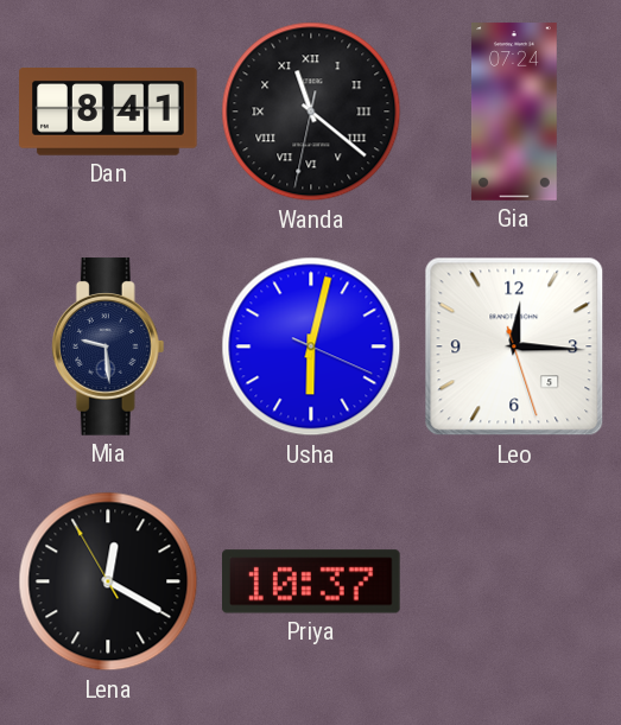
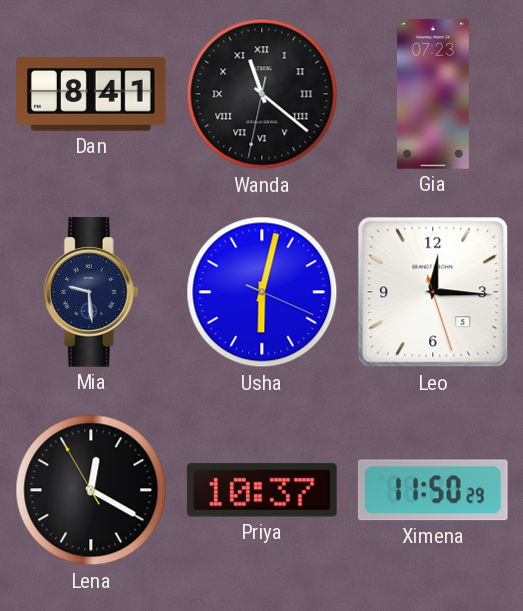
Gia: 07:24 -> 07:23
Ximena: none -> 11:50
